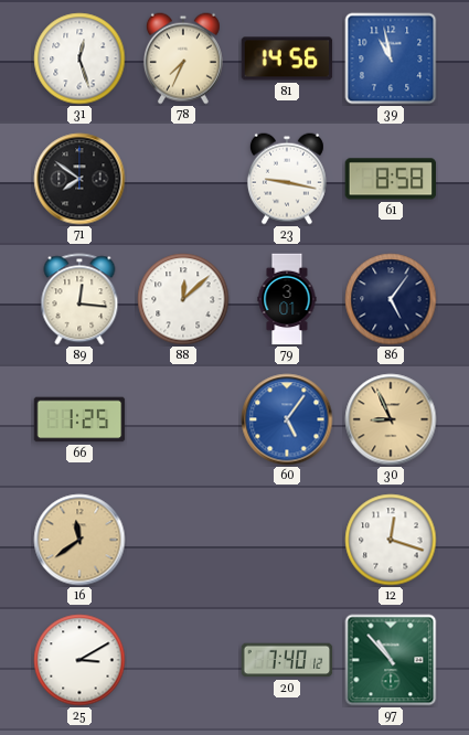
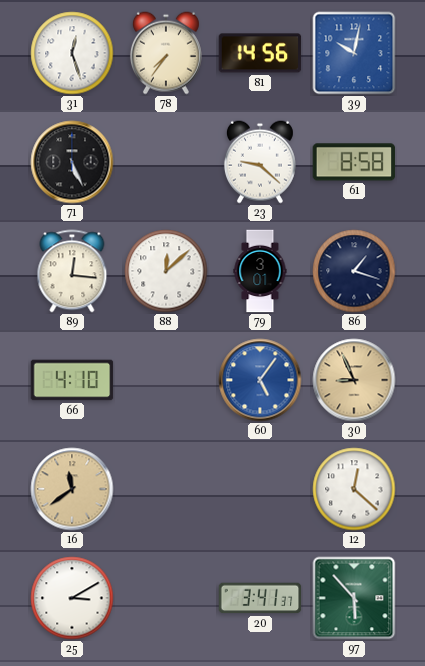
78: 7:34 -> 7:36
39: 10:58 -> 10:02
71: 7:51 -> 5:26
23: 9:17 -> 9:22
86: 5:06 -> 1:18
66: 1:25 -> 4:10
12: 12:18 -> 12:22
20: 7:40 -> 3:41
97: 10:53 -> 5:53
